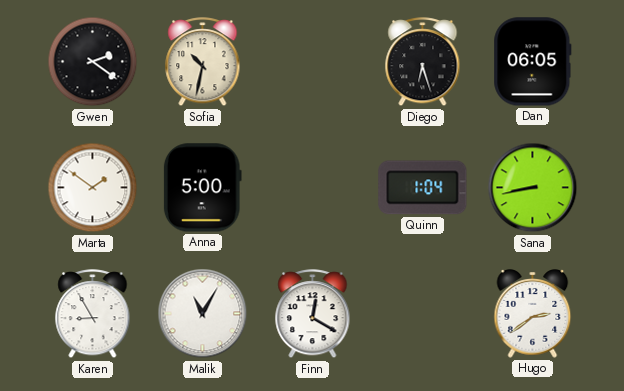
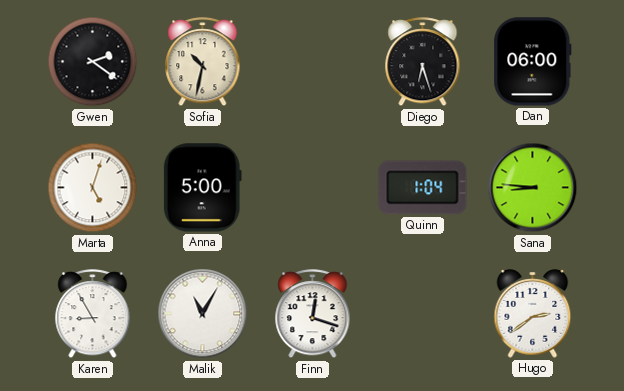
Dan: 06:05 -> 06:00
Marta: 1:51 -> 5:03
Sana: 8:43 -> 8:46
Finn: 12:20 -> 12:18
